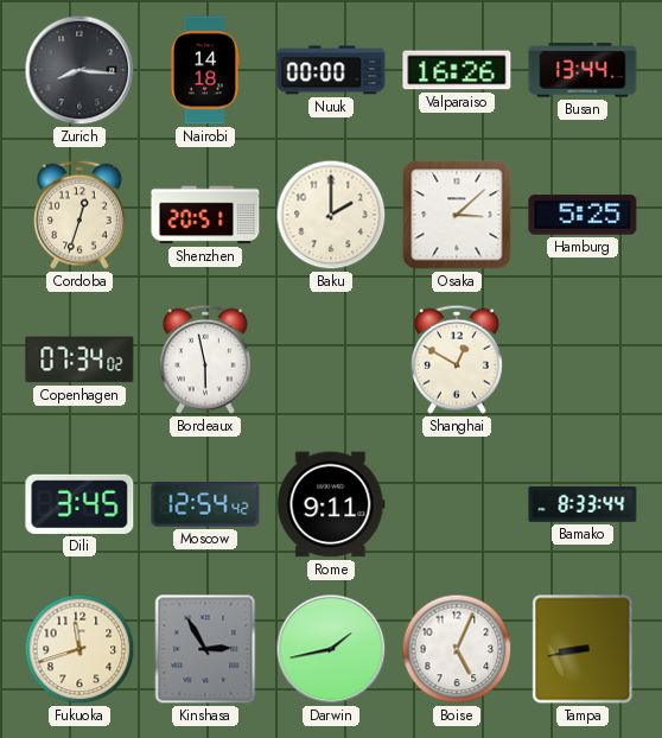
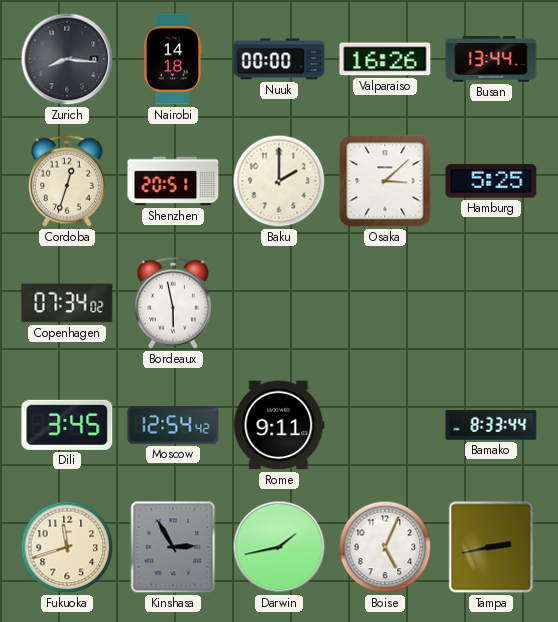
Shanghai: 12:50 -> none
Tampa: 8:43 -> 2:43
